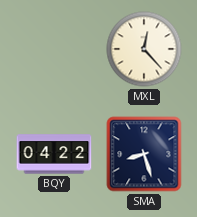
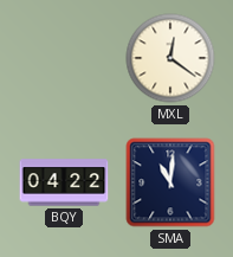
MXL: 12:23 -> 12:21
SMA: 8:27 -> 11:01
